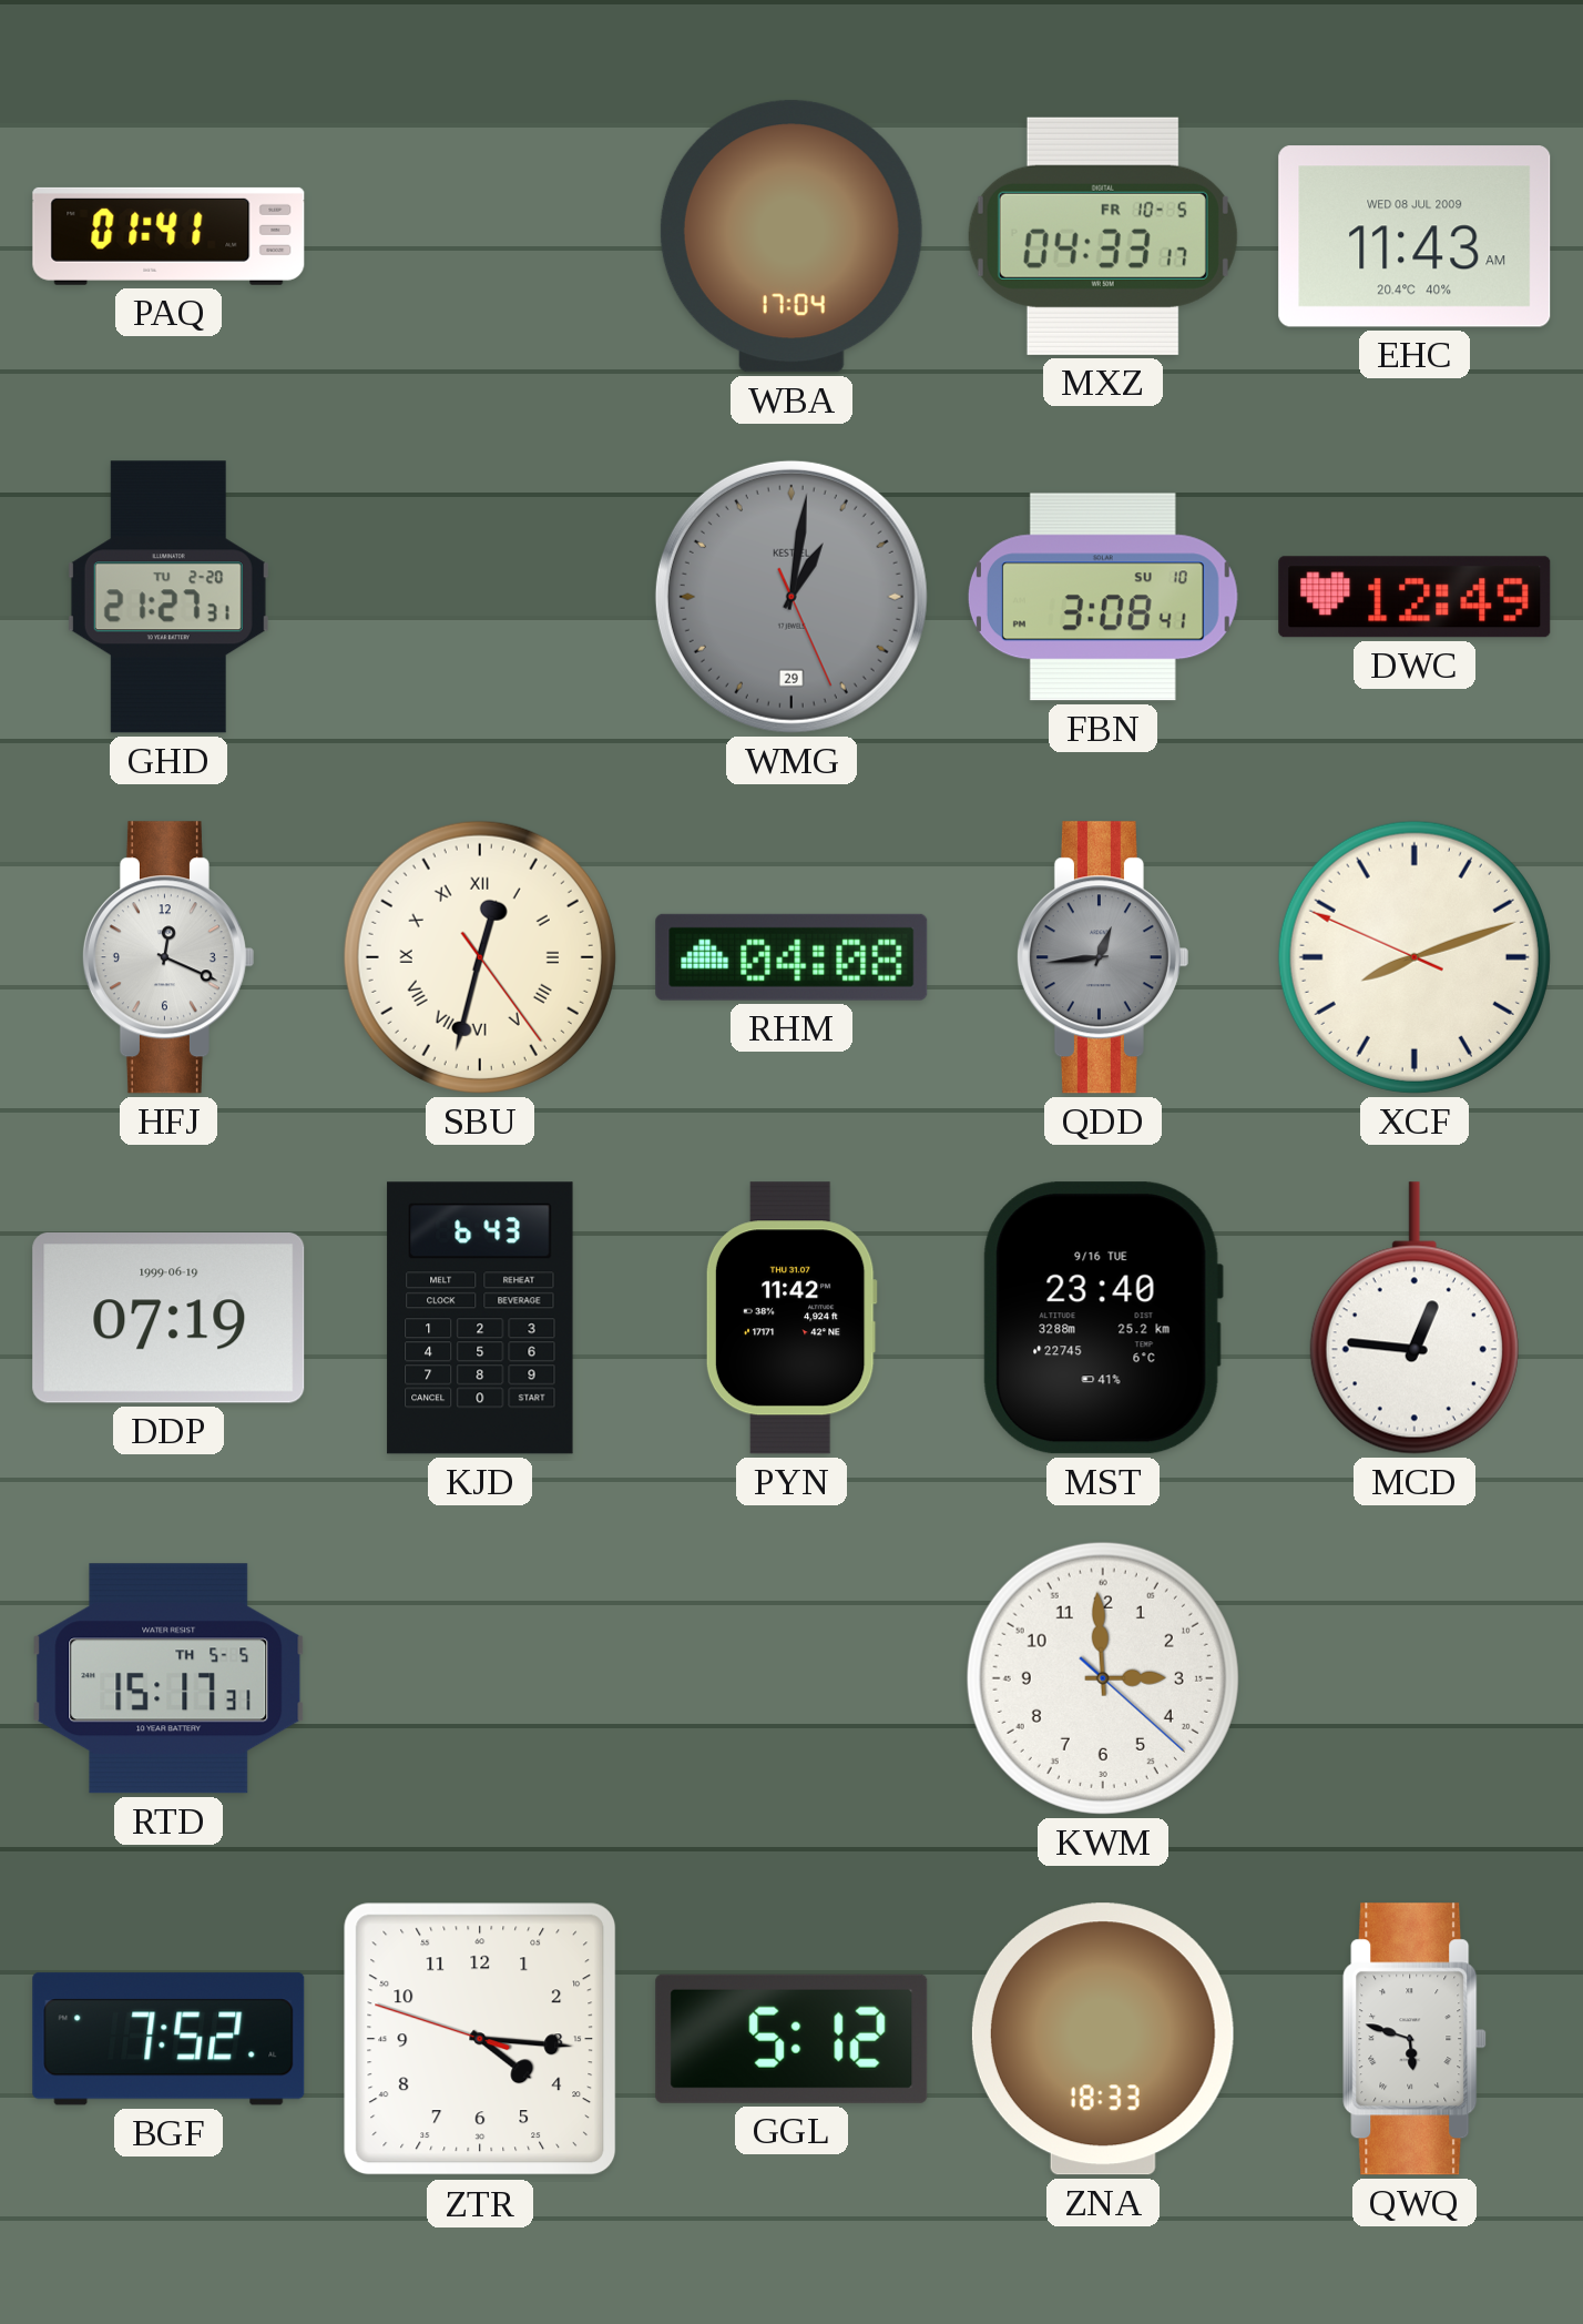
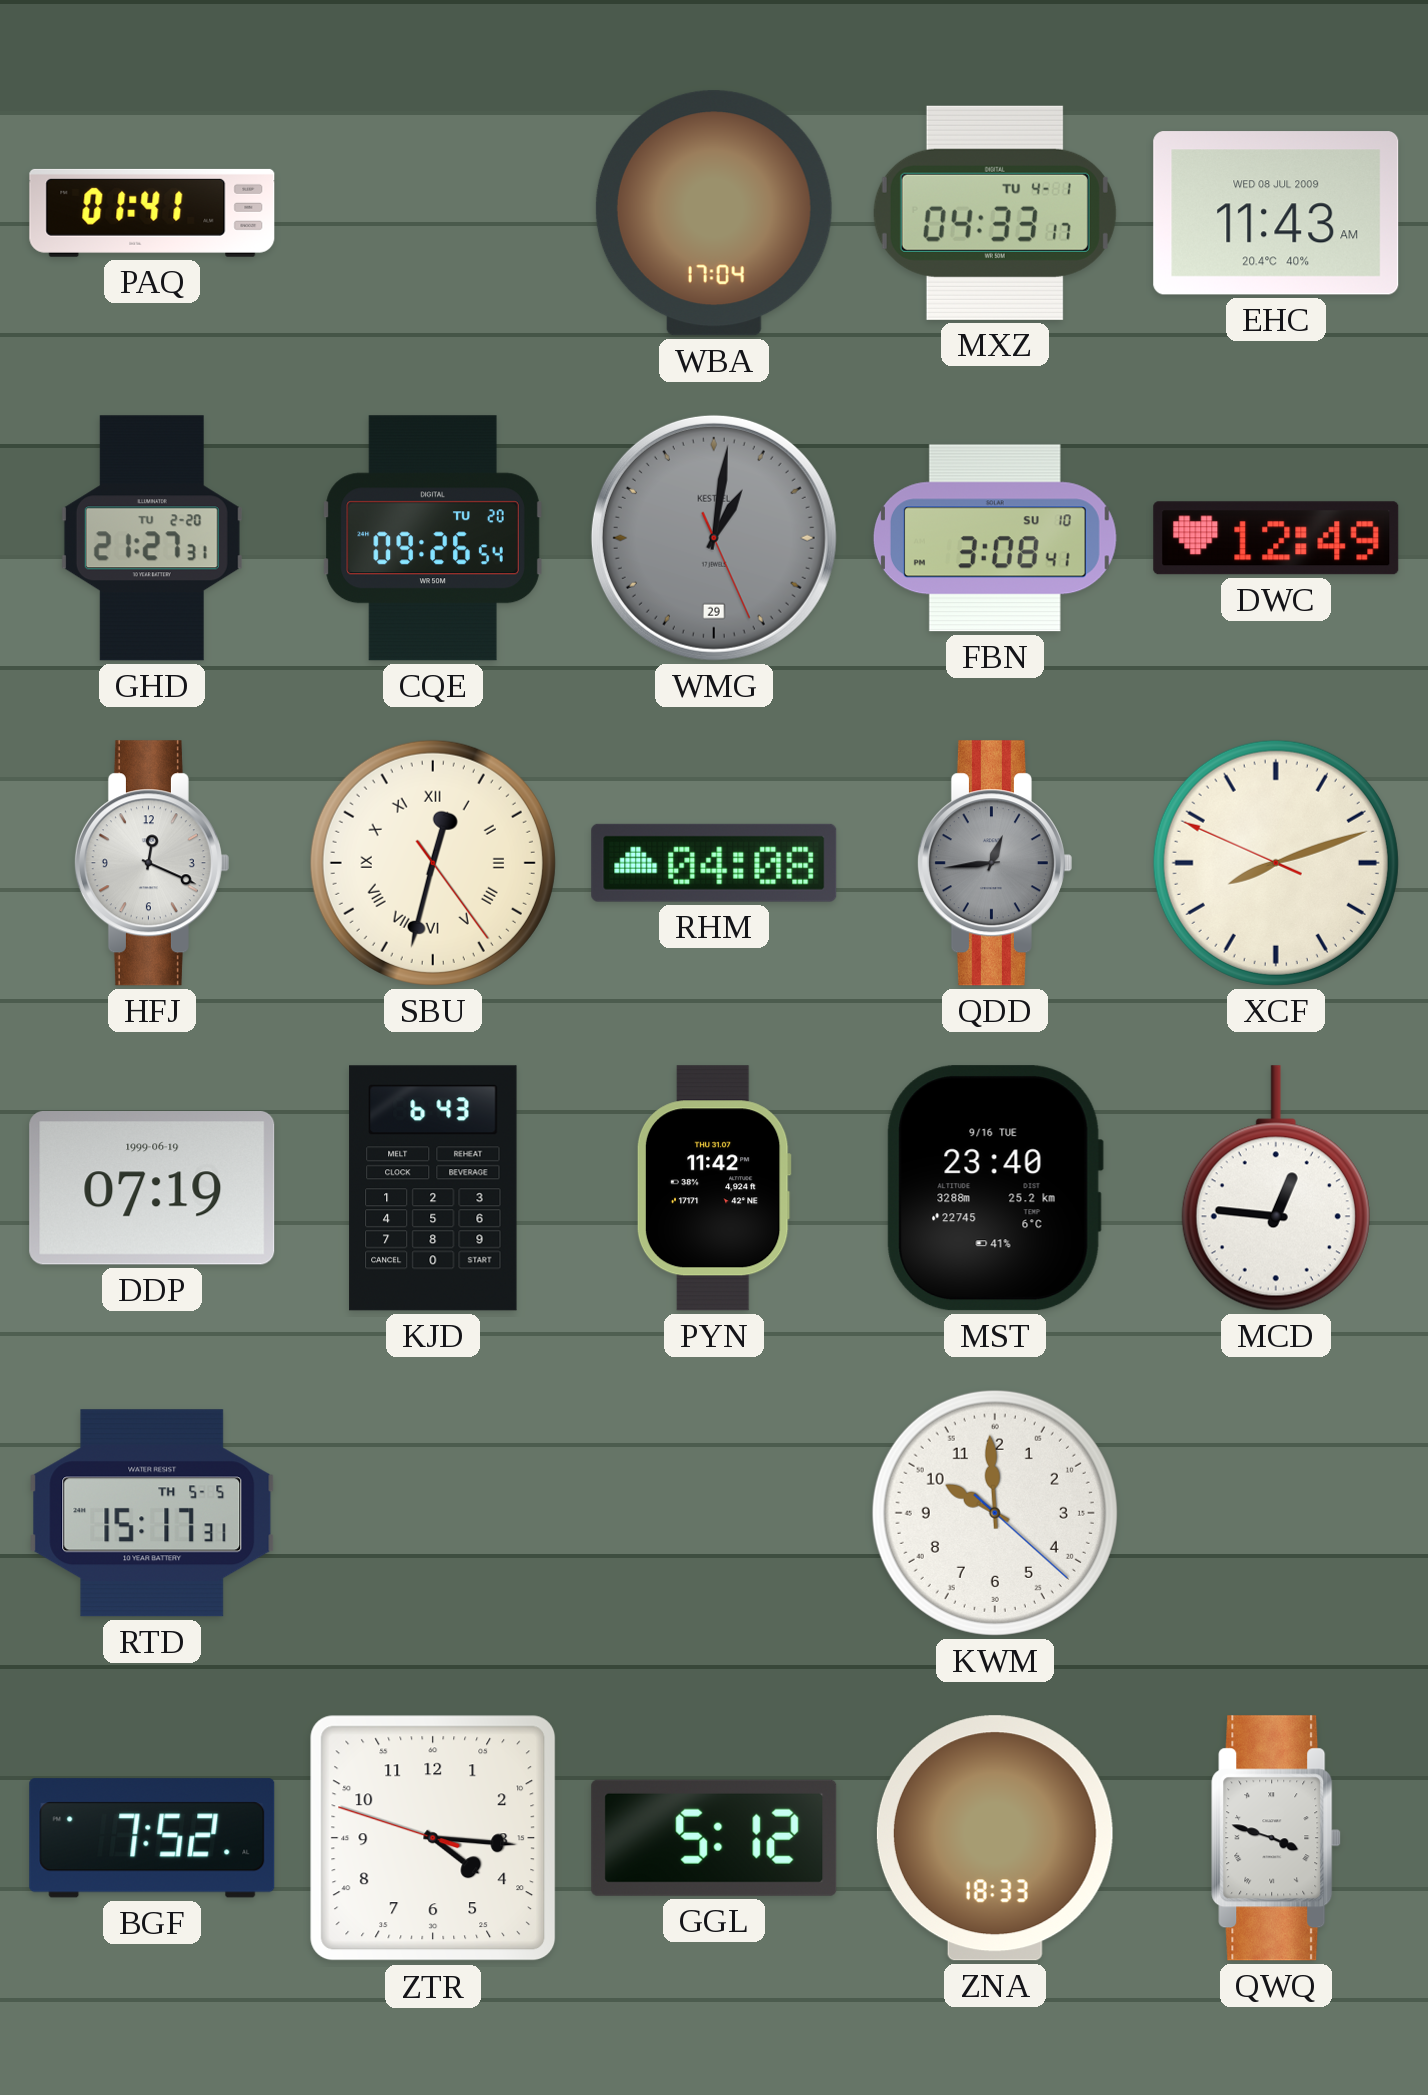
MXZ date: FR 10-5 -> TU 4-1
CQE: none -> 09:26
KWM: 2:59 -> 9:59
QWQ: 5:48 -> 3:48
